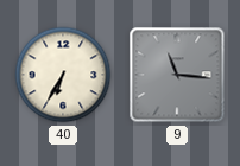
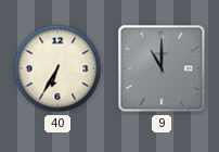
9: 11:16 -> 11:00
